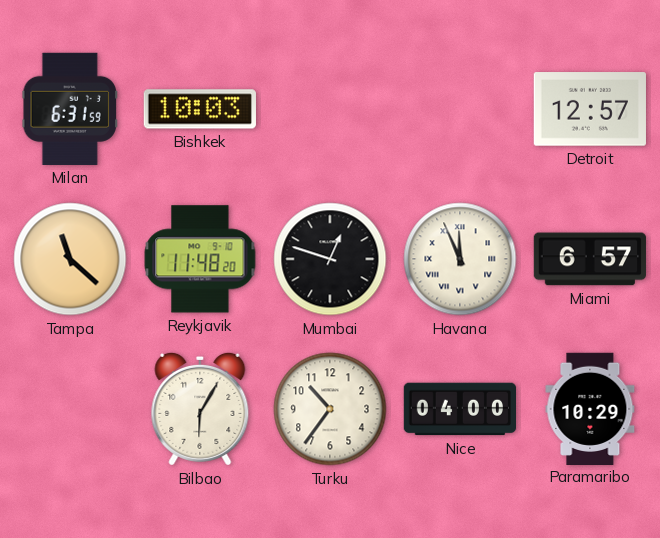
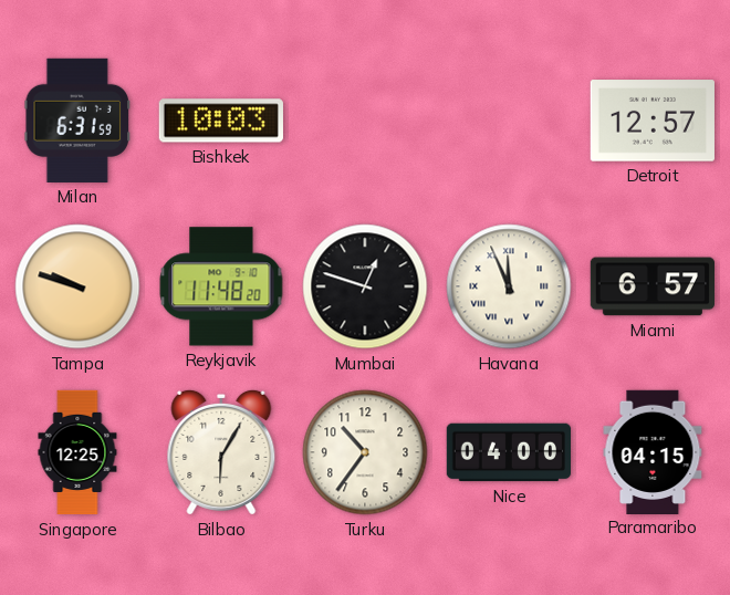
Tampa: 11:22 -> 9:48
Singapore: none -> 12:25
Paramaribo: 10:29 -> 04:15
